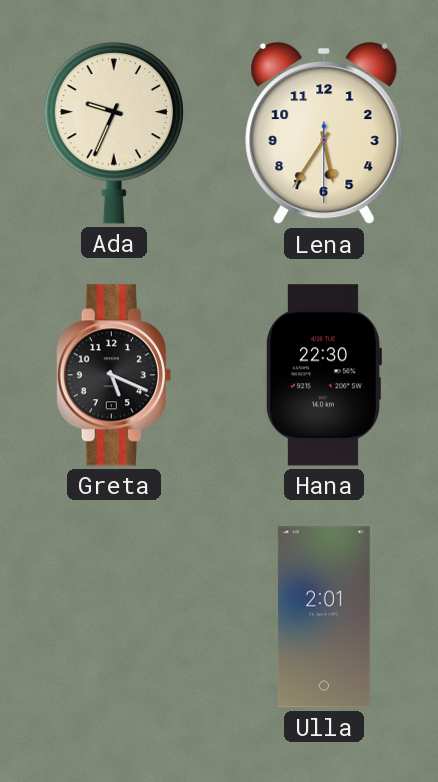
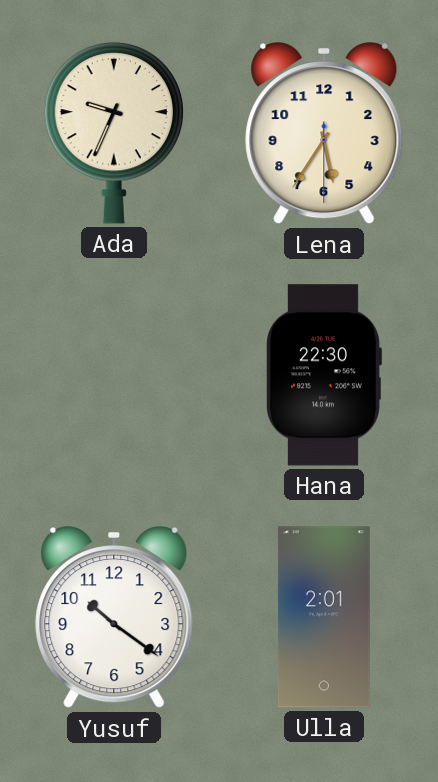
Greta: 5:19 -> none
Yusuf: none -> 10:21
